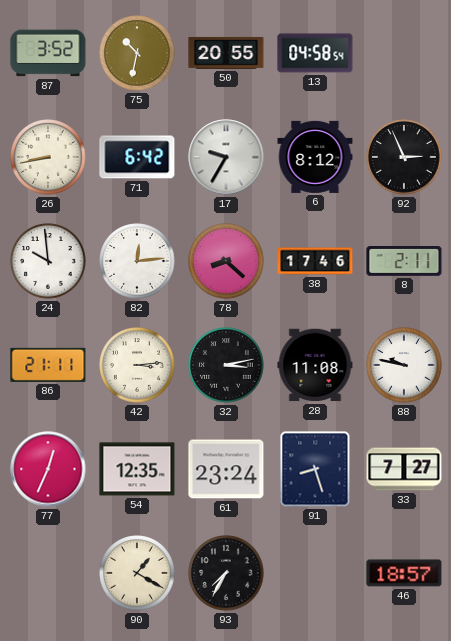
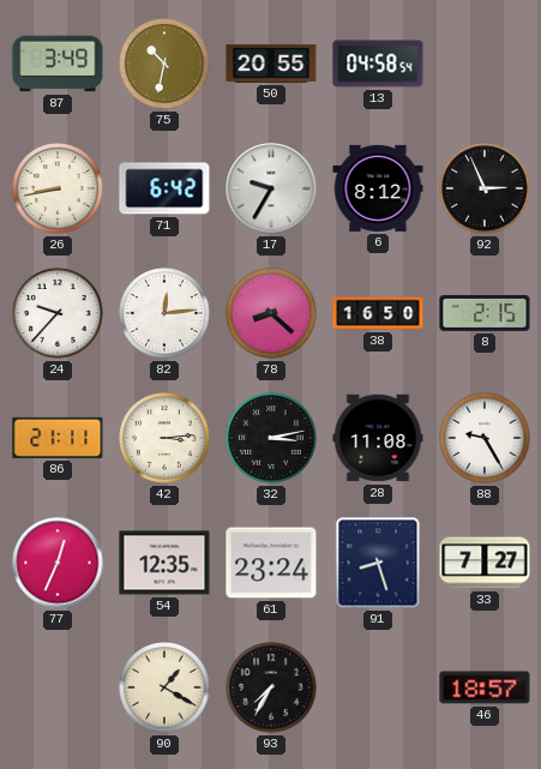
87: 3:52 -> 3:49
24: 9:59 -> 9:37
38: 17:46 -> 16:50
8: 2:11 -> 2:15
88: 9:47 -> 9:25
